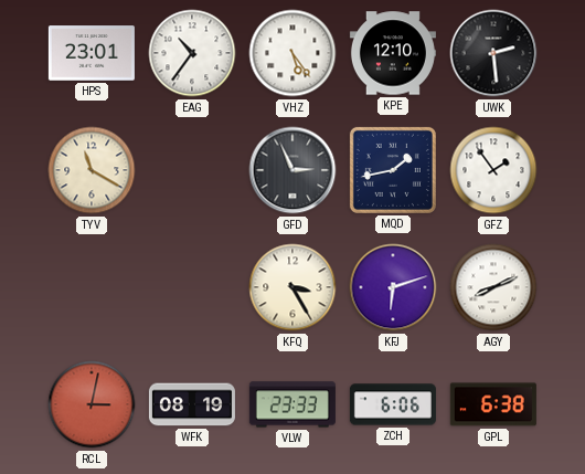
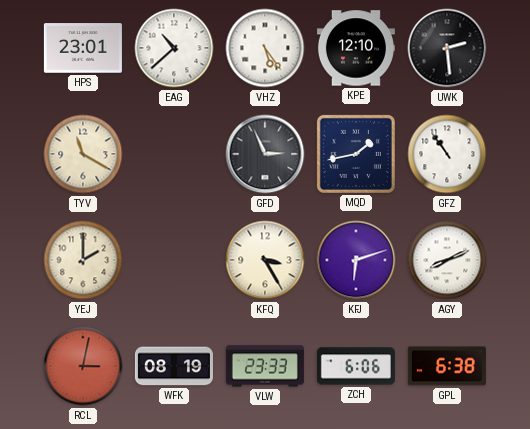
EAG: 10:36 -> 10:38
GFZ: 1:54 -> 10:54
YEJ: none -> 2:00
